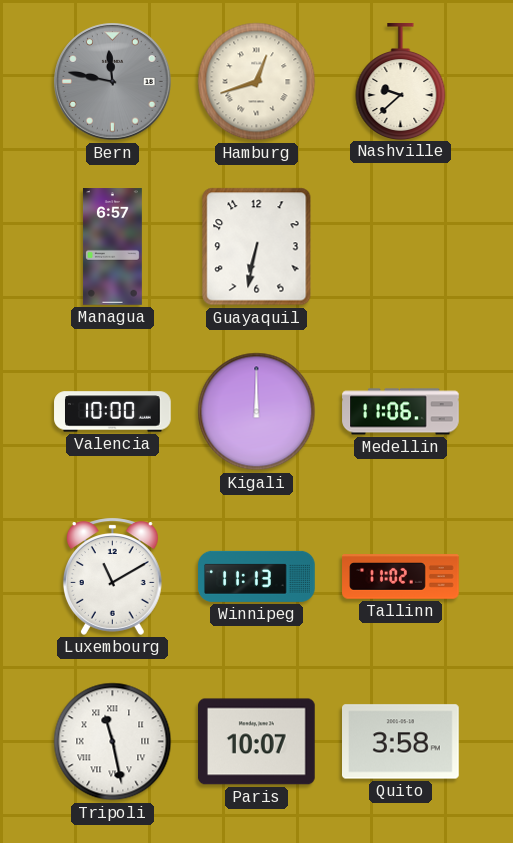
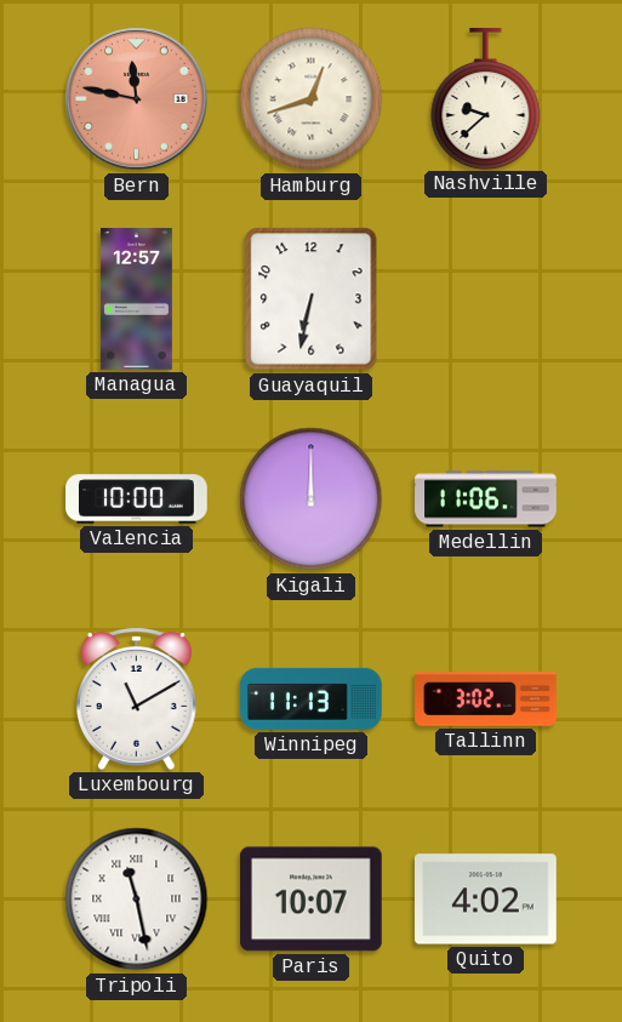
Bern dial: grey -> salmon
Managua: 6:57 -> 12:57
Tallinn: 11:02 -> 3:02
Quito: 3:58 -> 4:02
